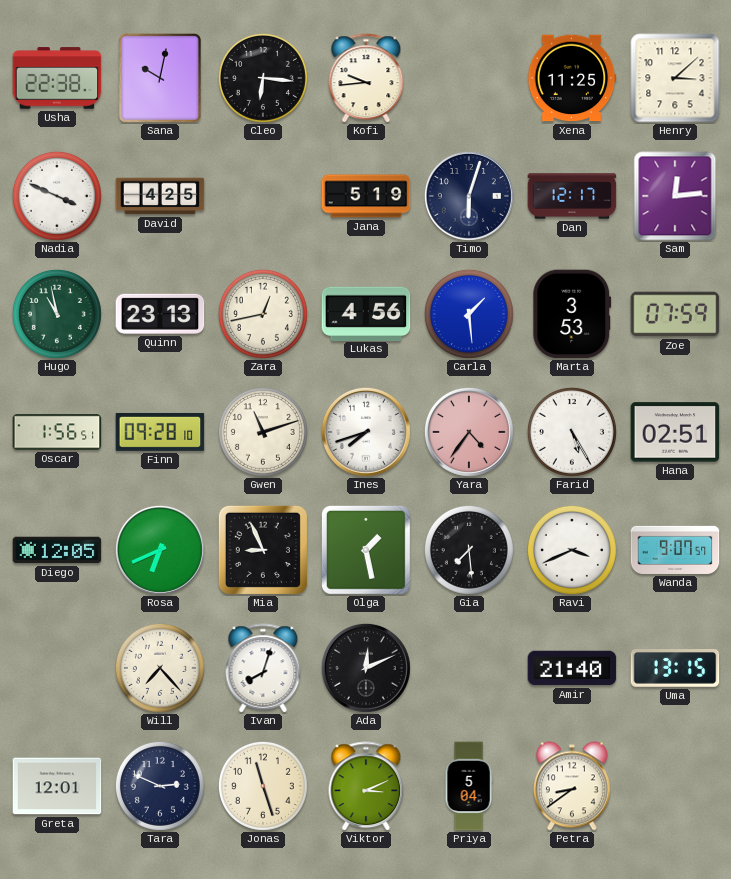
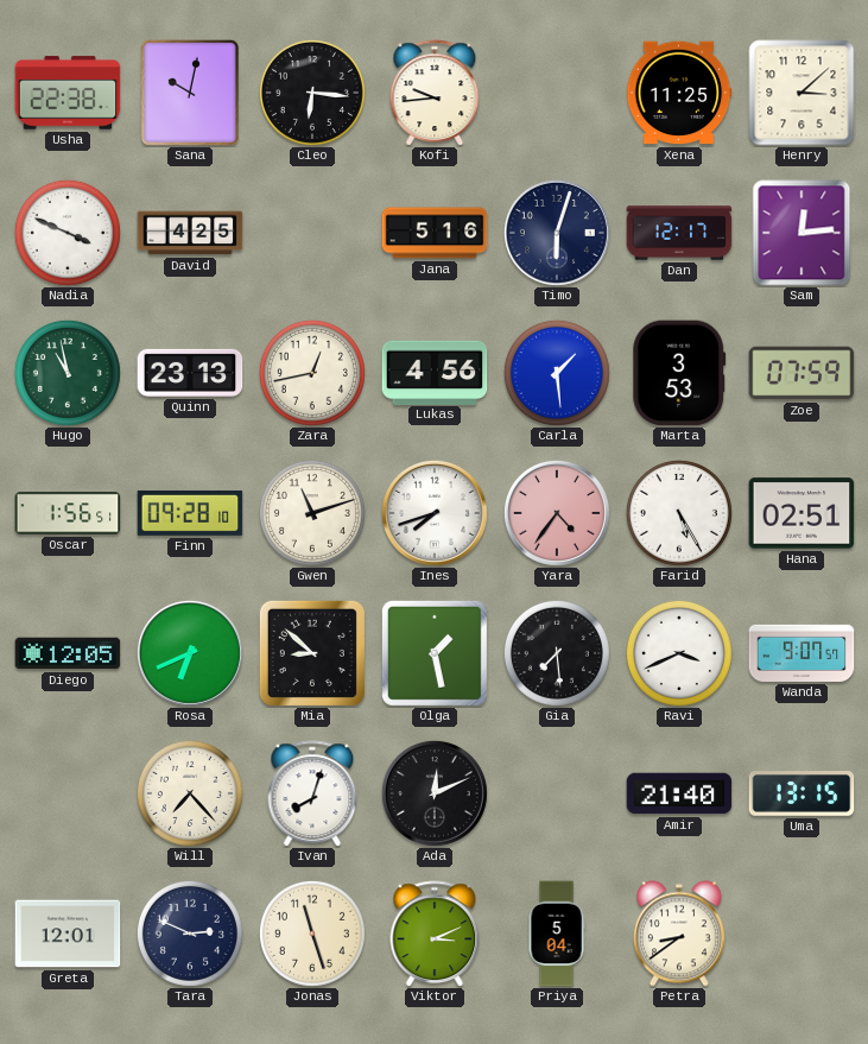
Jana: 5:19 -> 5:16
Mia: 8:56 -> 8:52
